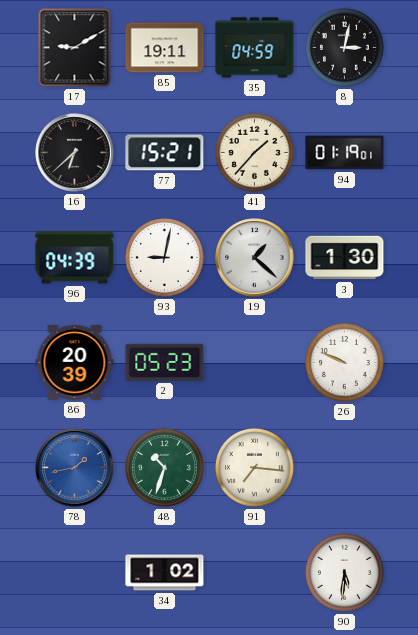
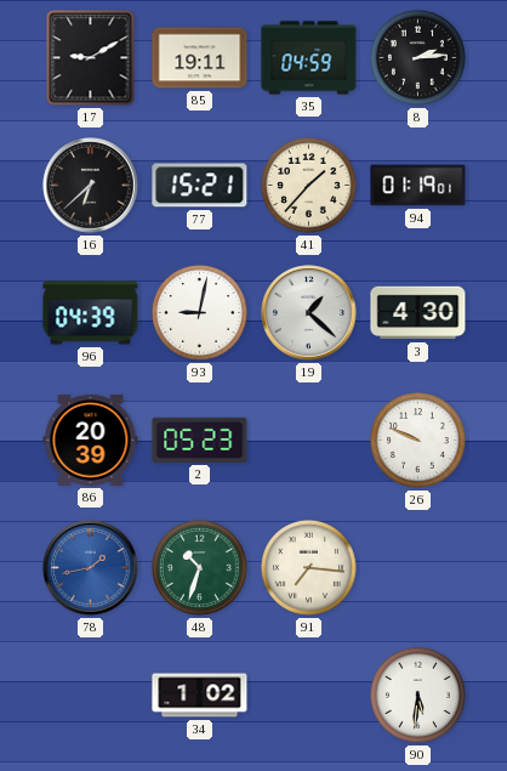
8: 3:02 -> 2:14
3: 1:30 -> 4:30
